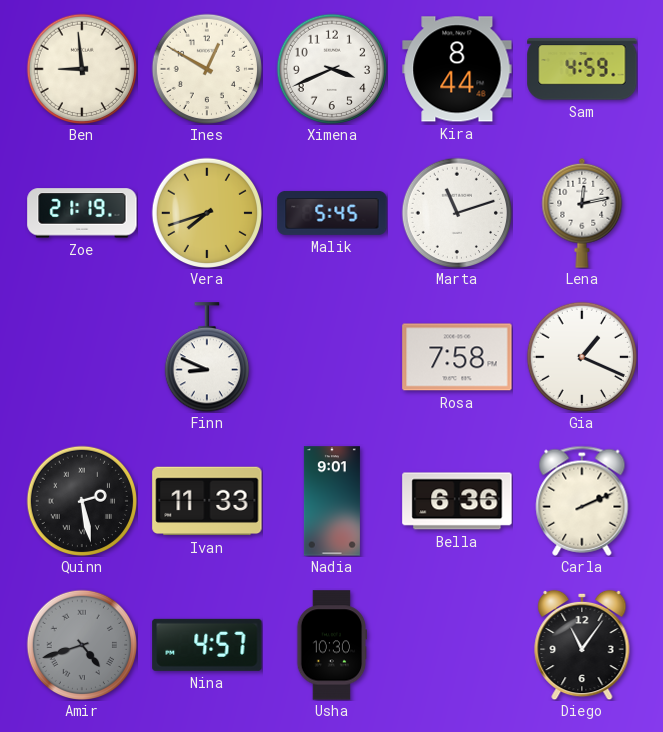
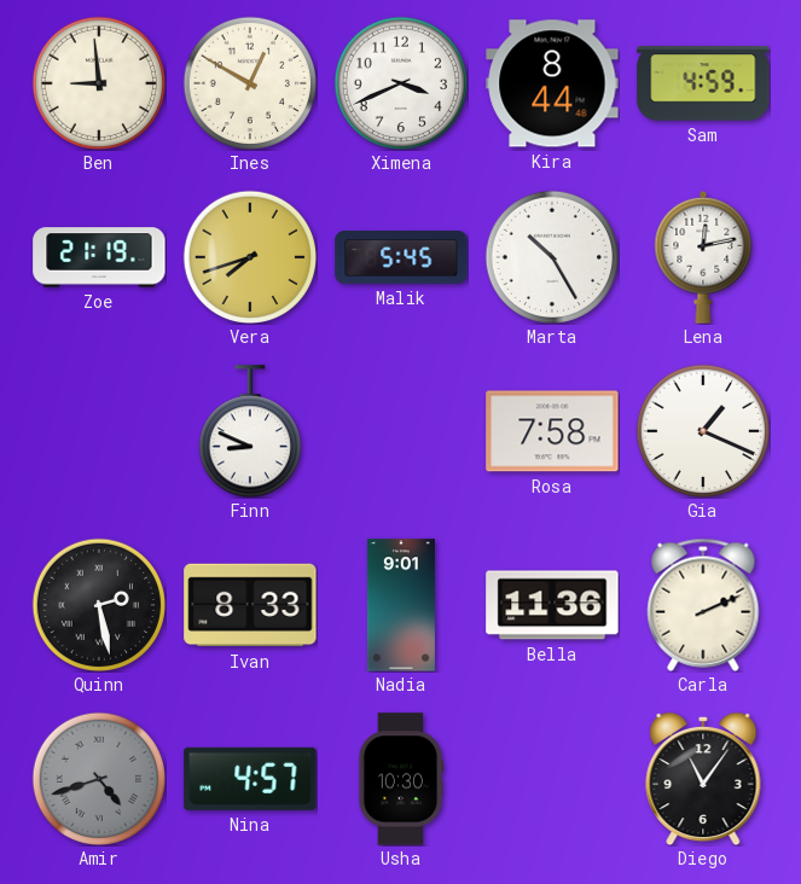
Marta: 11:12 -> 10:25
Ivan: 11:33 -> 8:33
Bella: 6:36 -> 11:36
